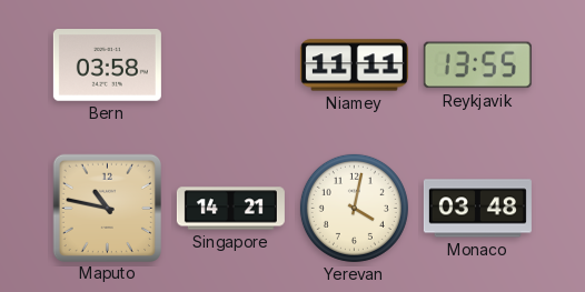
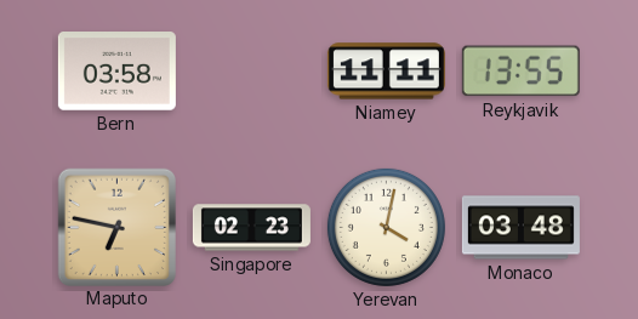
Maputo: 10:47 -> 6:47
Singapore: 14:21 -> 02:23
